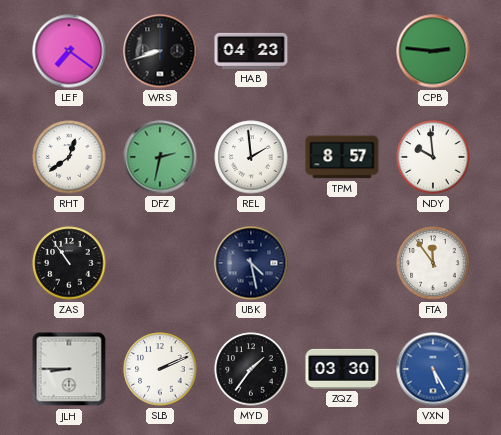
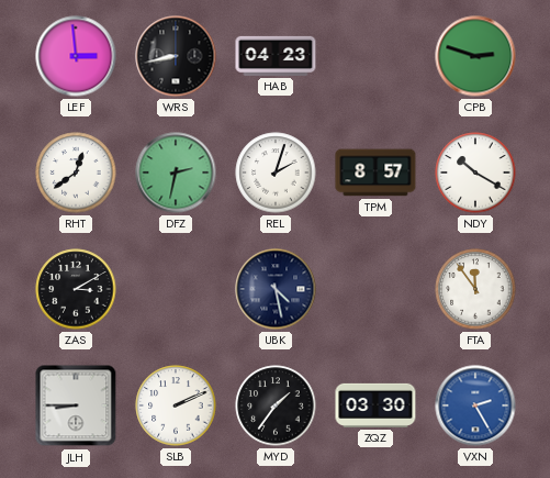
LEF: 7:21 -> 2:59
WRS: 8:42 -> 8:43
CPB: 2:46 -> 2:48
REL: 1:59 -> 2:03
NDY: 9:59 -> 10:20
ZAS: 10:54 -> 3:10
VXN: 5:25 -> 2:25
